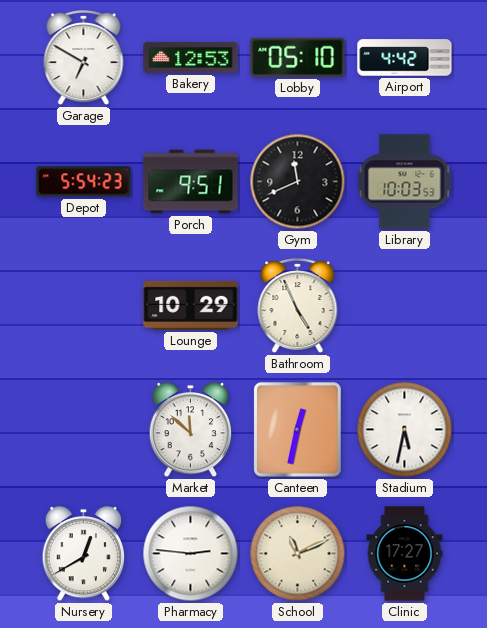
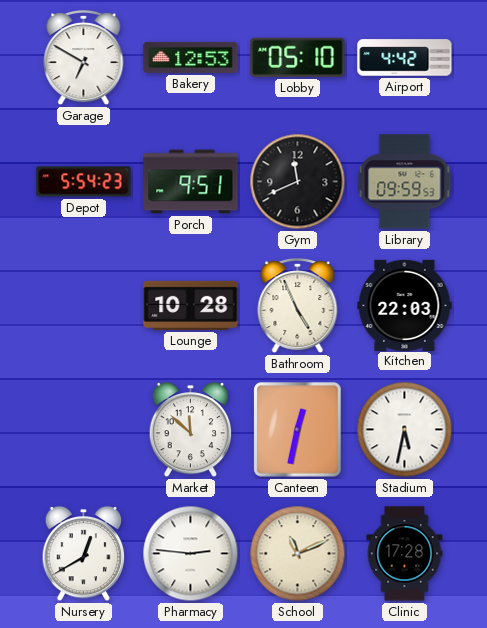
Library: 10:03 -> 09:59
Lounge: 10:29 -> 10:28
Kitchen: none -> 22:03
Clinic: 17:27 -> 17:28
